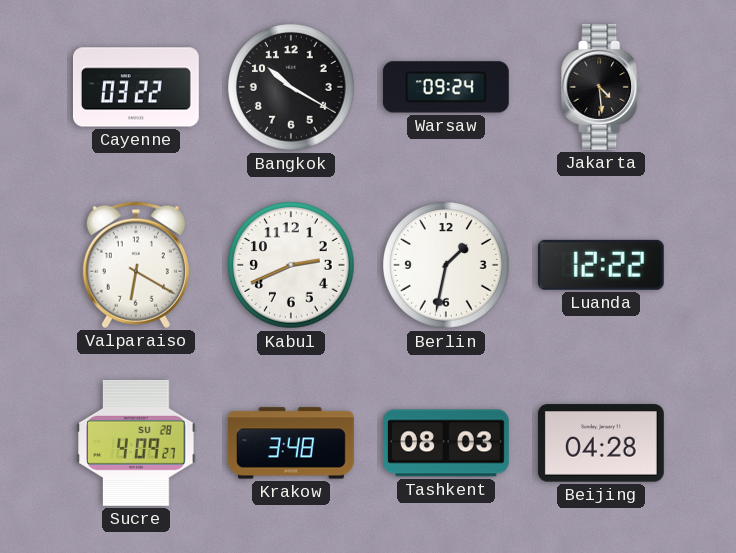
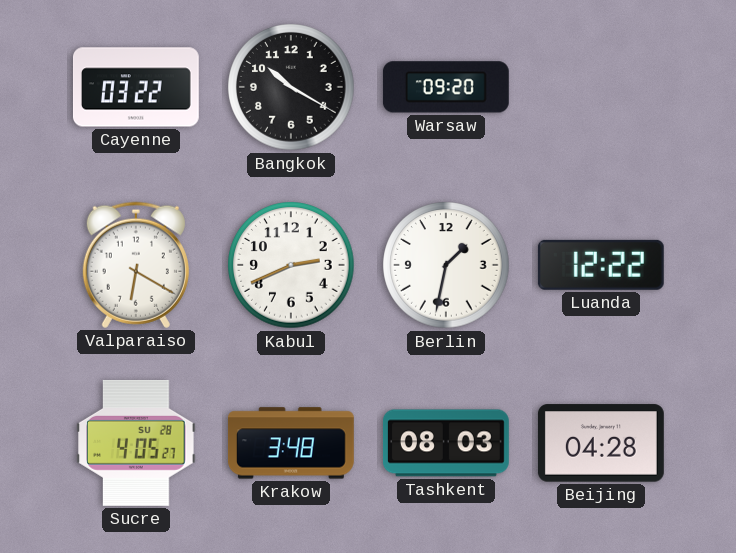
Warsaw: 09:24 -> 09:20
Jakarta: 4:29 -> none
Sucre: 4:09 -> 4:05
